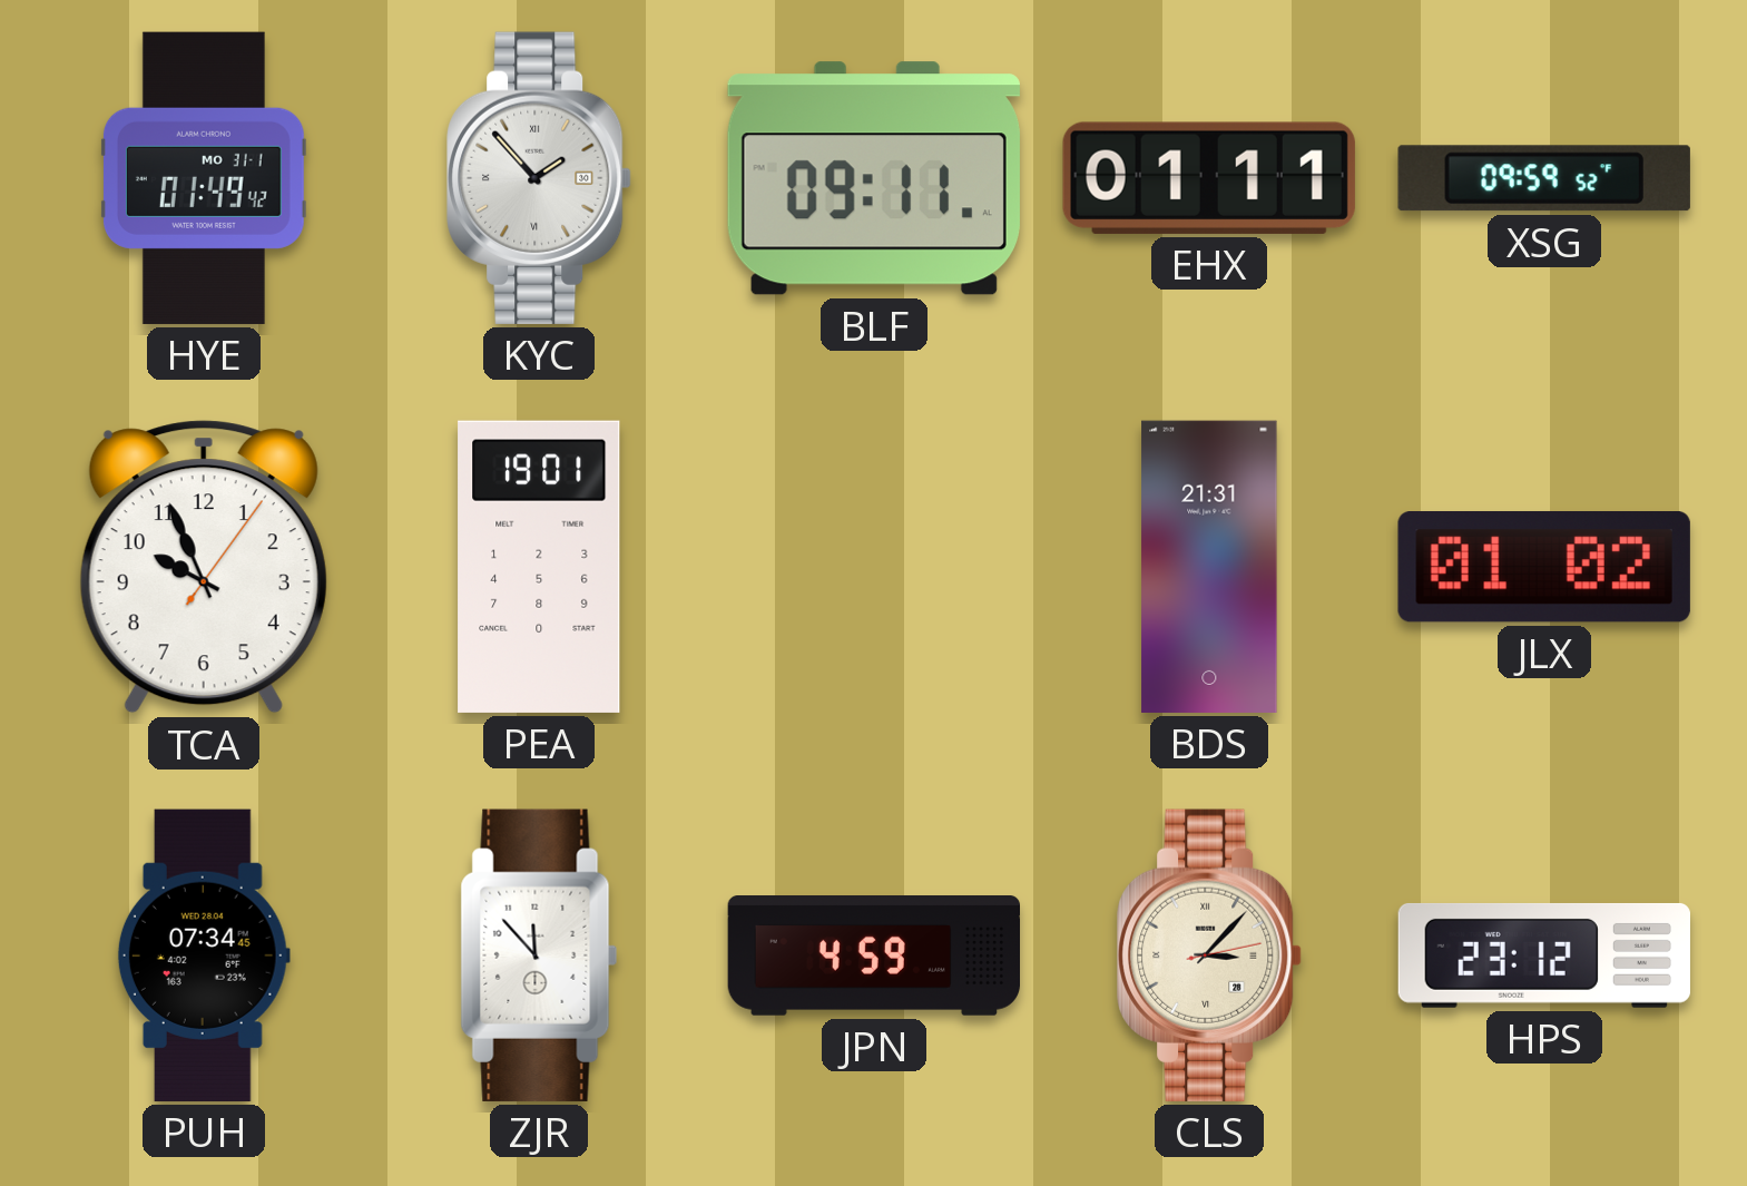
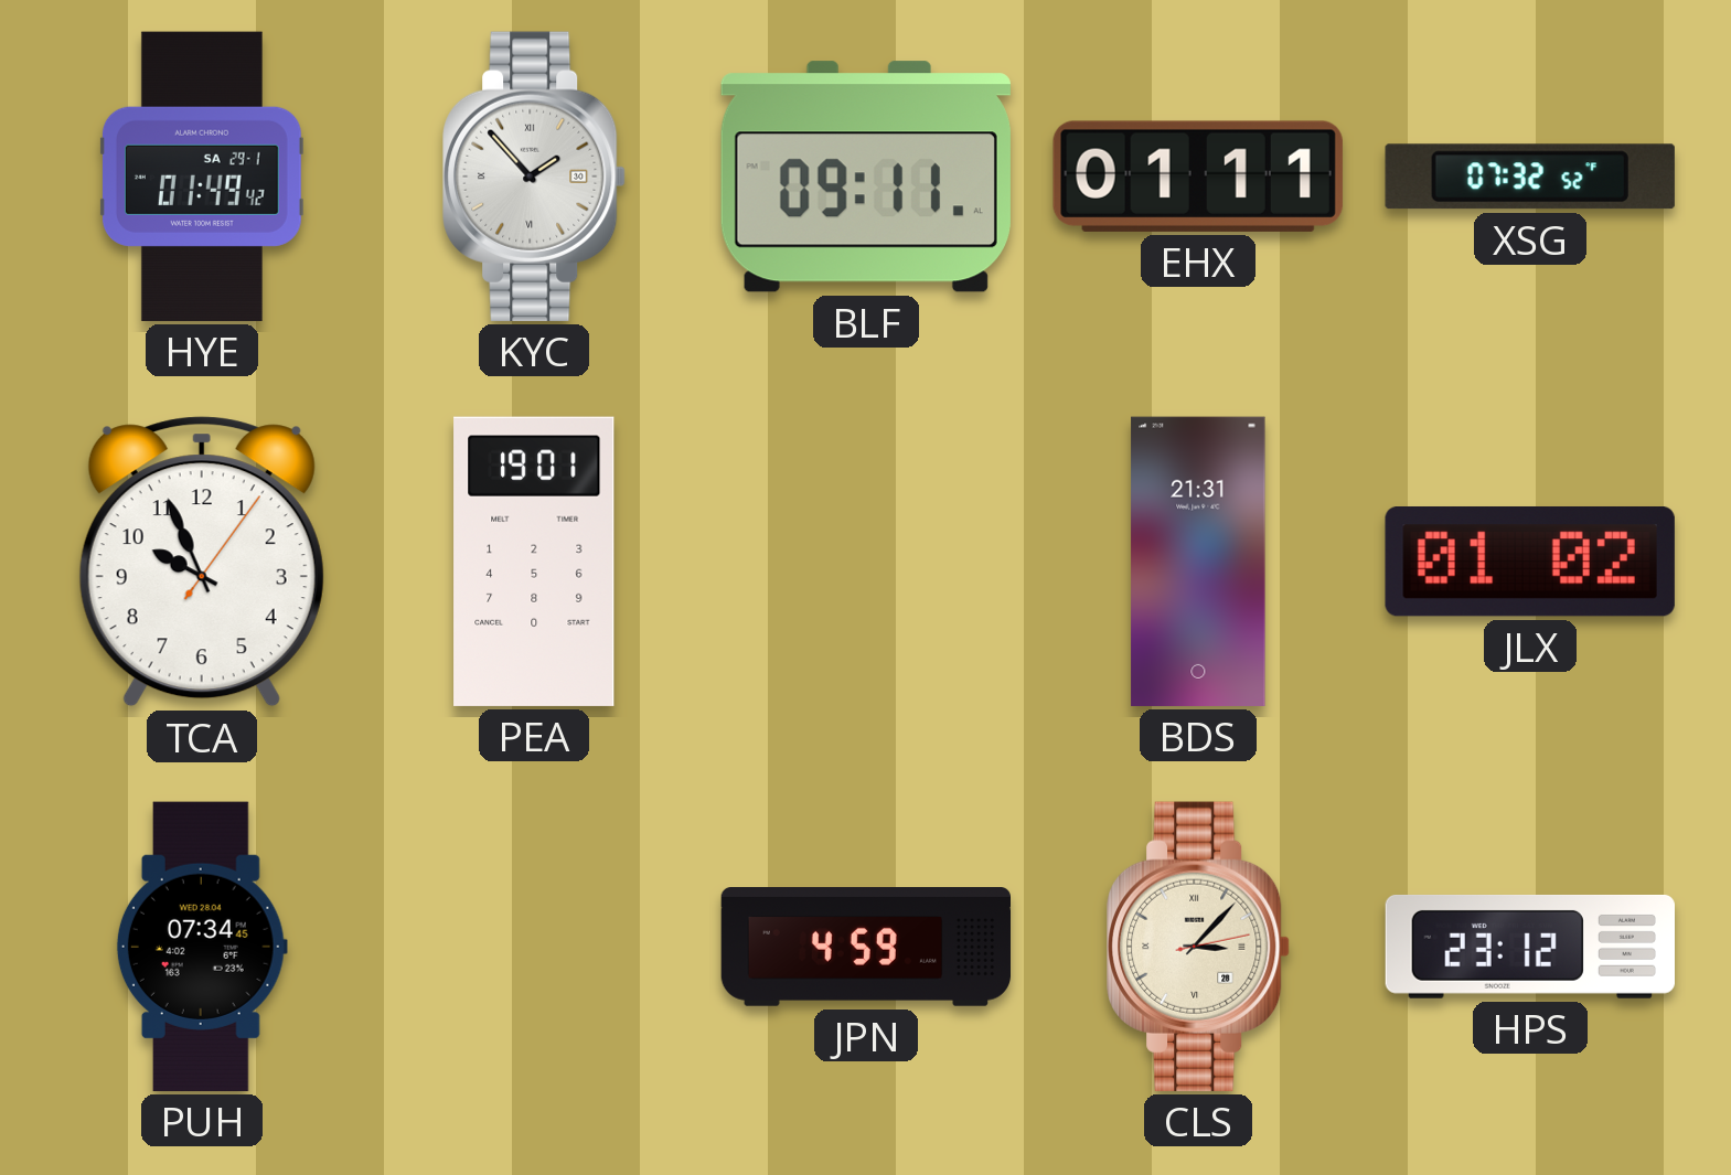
HYE date: MO 31-1 -> SA 29-1
XSG: 09:59 -> 07:32
ZJR: 11:53 -> none
